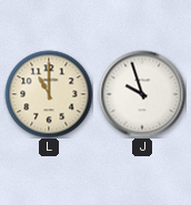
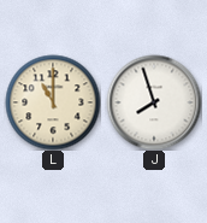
J: 9:57 -> 7:57
